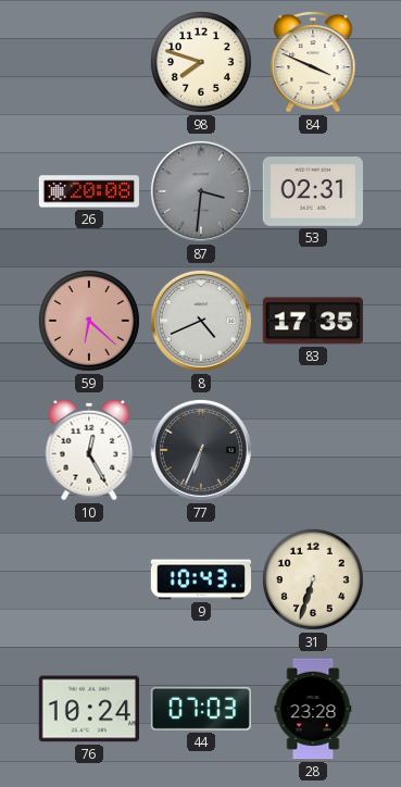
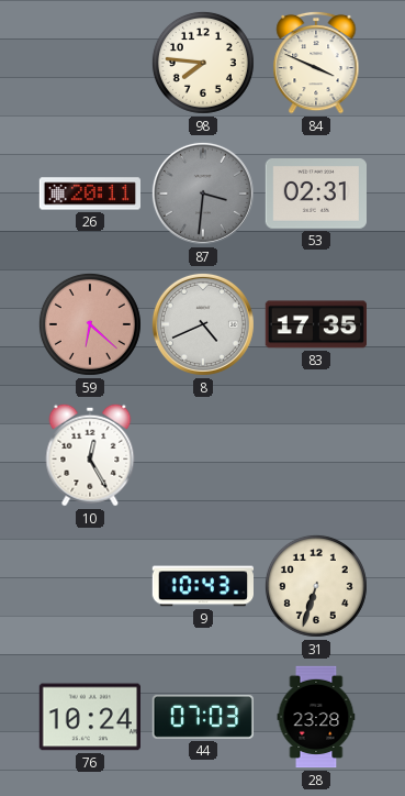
98: 7:48 -> 7:46
26: 20:08 -> 20:11
77: 6:34 -> none
